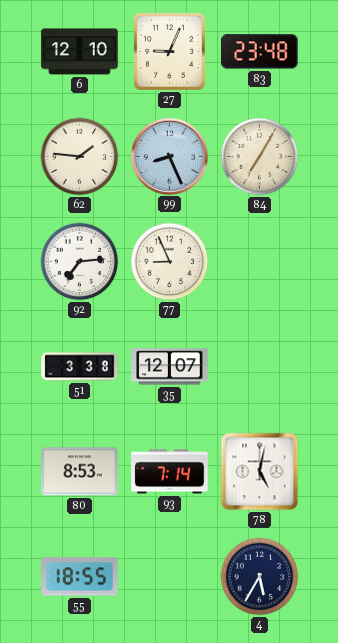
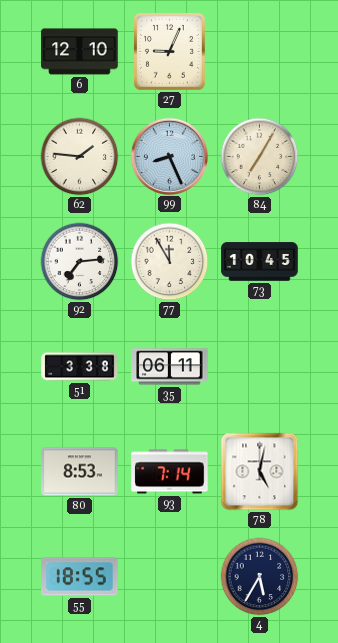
83: 23:48 -> none
77: 8:56 -> 11:55
73: none -> 10:45
35: 12:07 -> 06:11
